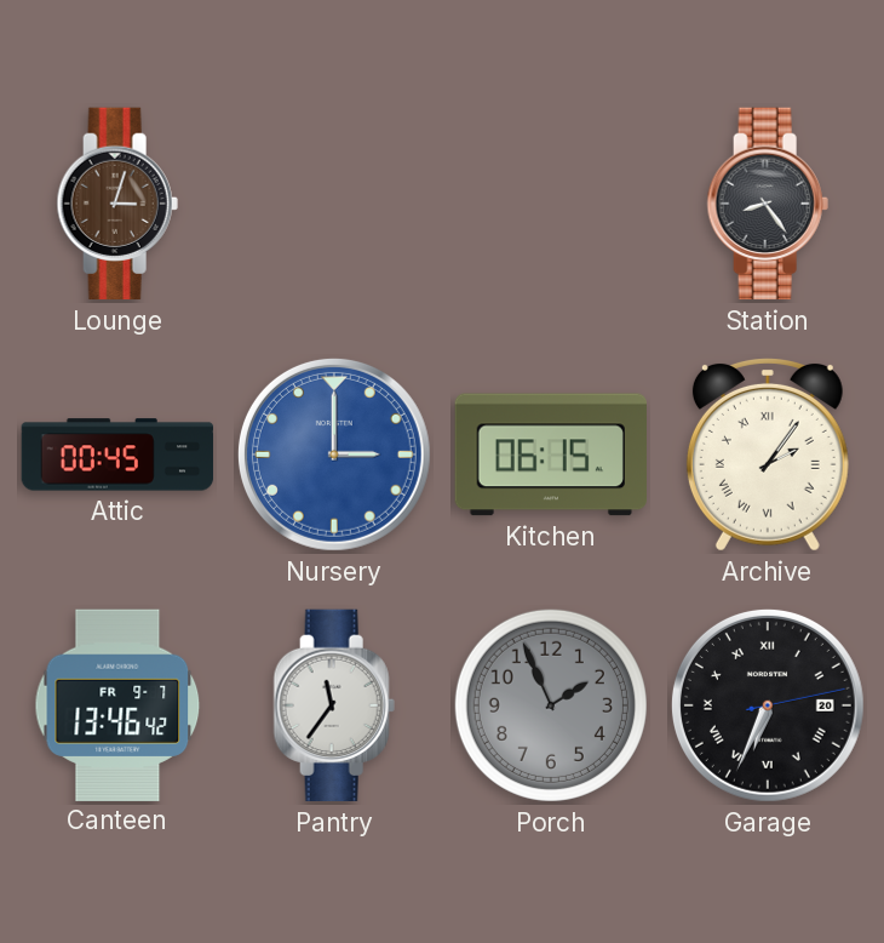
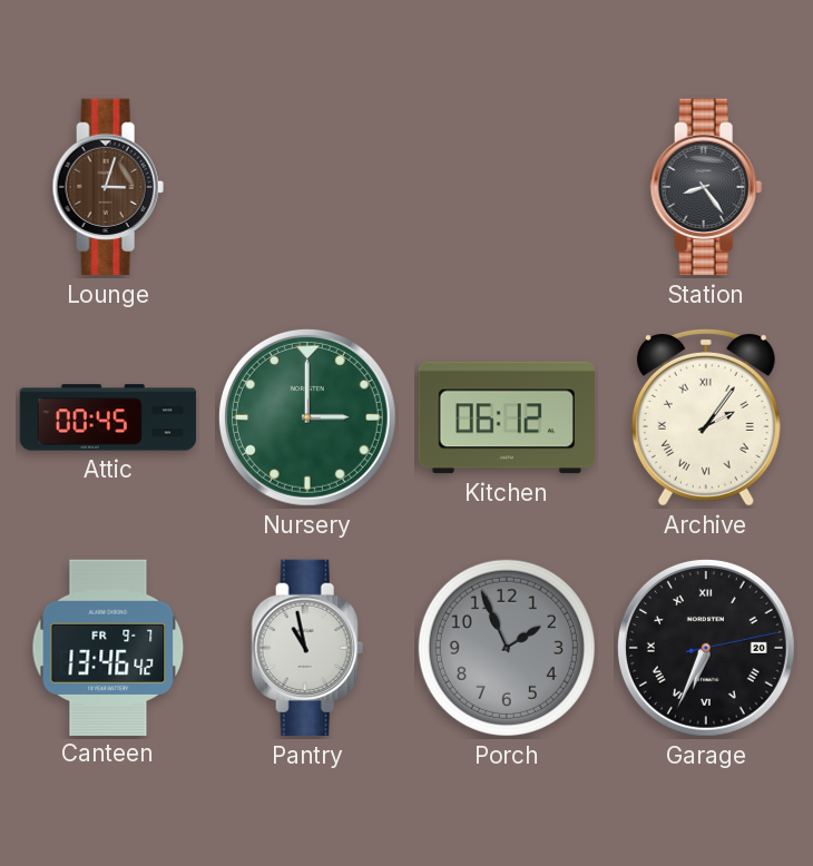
Nursery dial: blue -> green
Kitchen: 06:15 -> 06:12
Pantry: 11:36 -> 10:58
